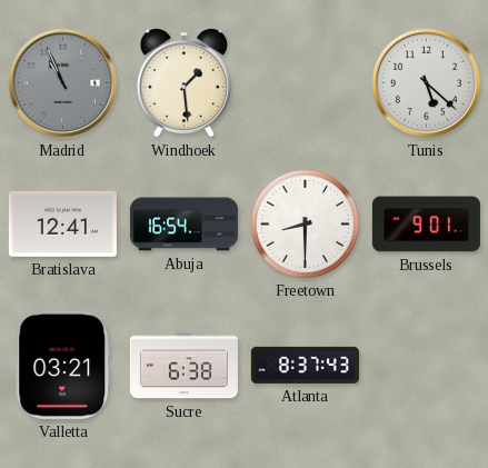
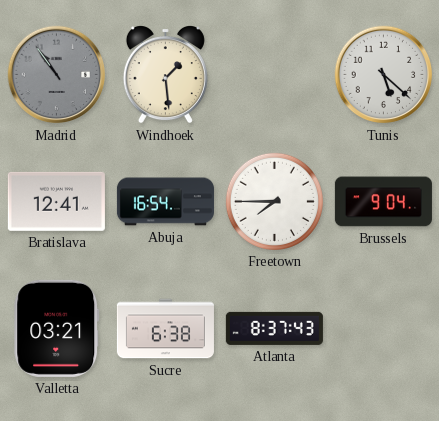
Madrid: 10:56 -> 10:54
Freetown: 8:30 -> 7:45
Brussels: 9:01 -> 9:04
